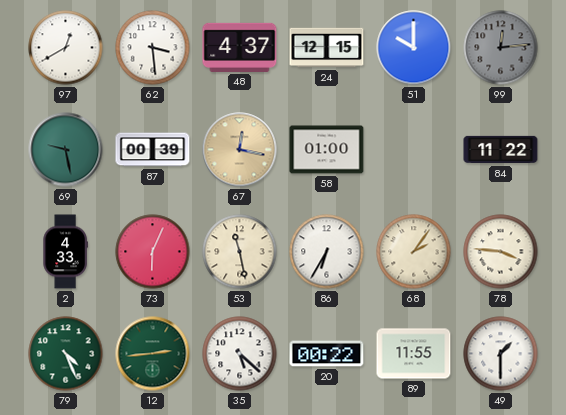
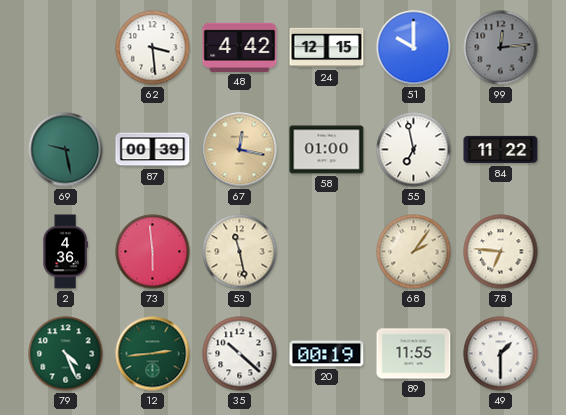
97: 12:40 -> none
48: 4:37 -> 4:42
55: none -> 6:58
2: 4:33 -> 4:36
73: 6:04 -> 5:59
86: 6:35 -> none
78: 3:46 -> 6:46
35: 5:22 -> 10:22
20: 00:22 -> 00:19
